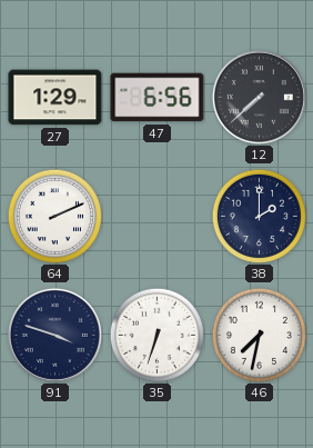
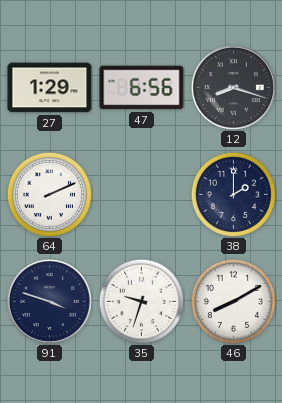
12: 7:38 -> 8:18
35: 6:33 -> 9:33
46: 7:32 -> 8:10
